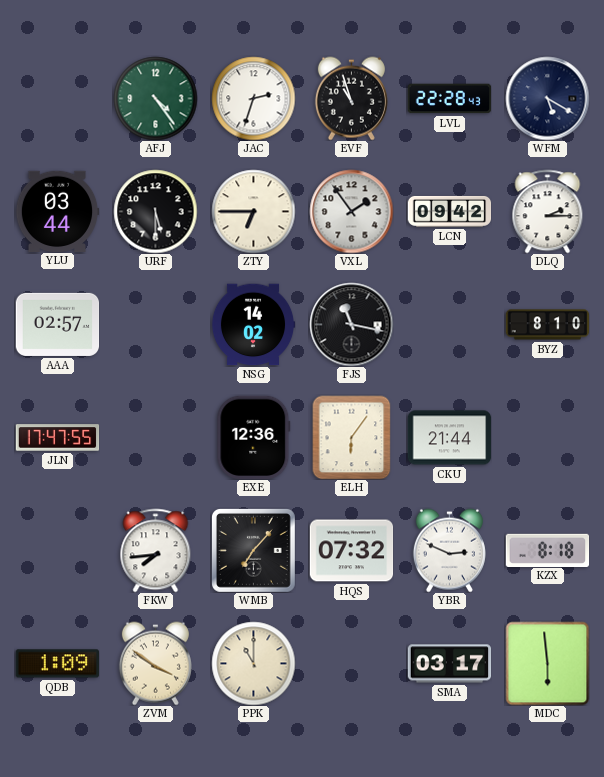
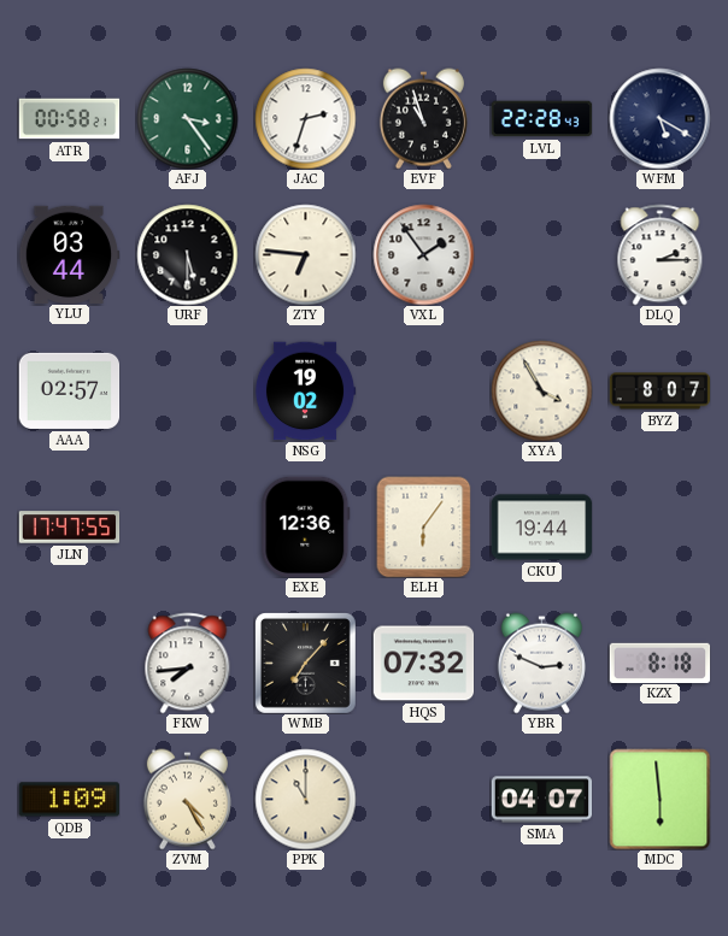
ATR: none -> 00:58
AFJ: 4:24 -> 3:24
ZTY: 6:45 -> 6:46
LCN: 09:42 -> none
NSG: 14:02 -> 19:02
FJS: 11:17 -> none
XYA: none -> 3:55
BYZ: 8:10 -> 8:07
CKU: 21:44 -> 19:44
ZVM: 3:51 -> 4:25
SMA: 03:17 -> 04:07
